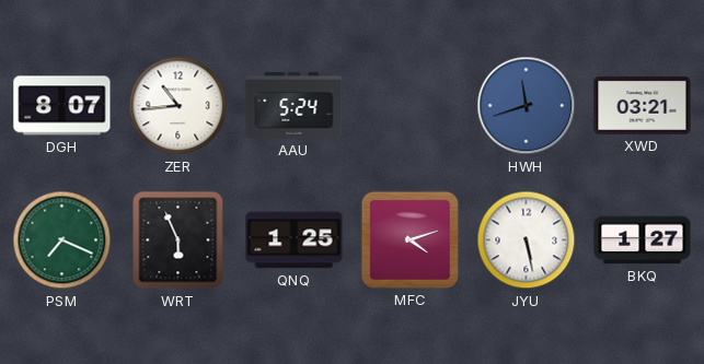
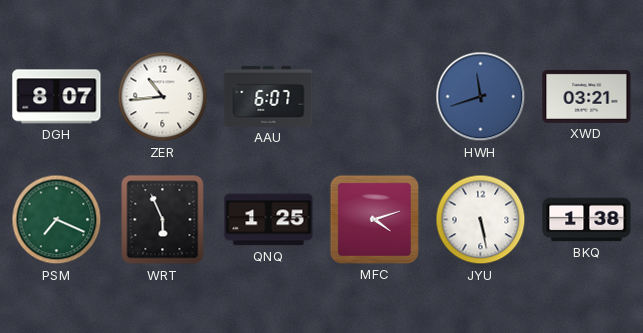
AAU: 5:24 -> 6:07
BKQ: 1:27 -> 1:38
